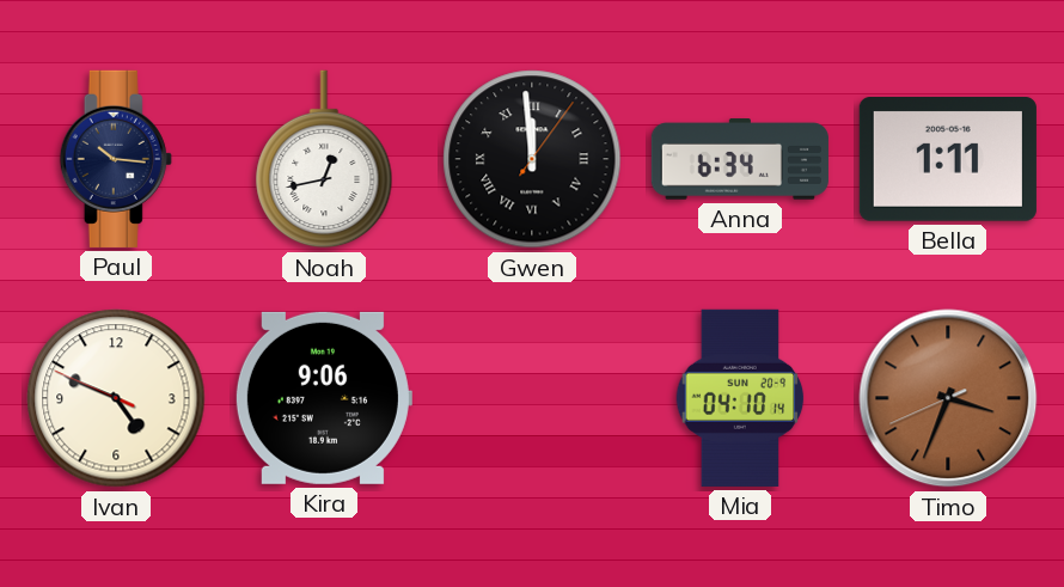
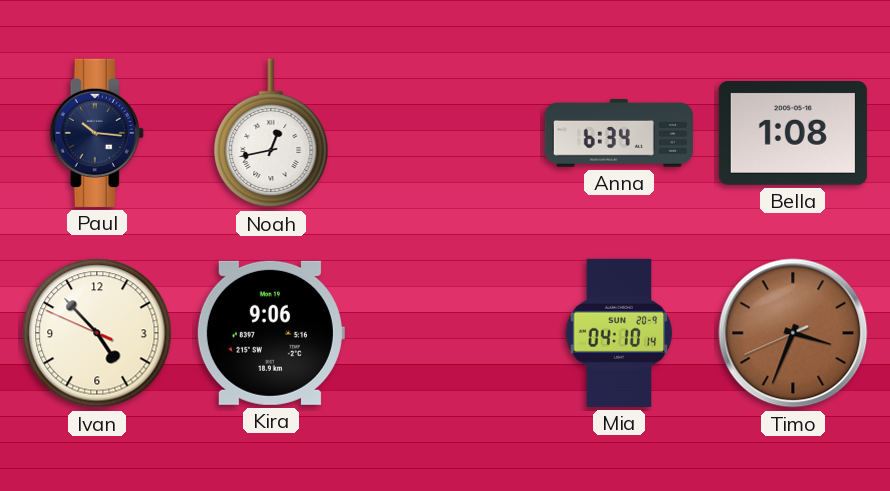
Gwen: 11:59 -> none
Bella: 1:11 -> 1:08
Ivan: 4:48 -> 4:52
